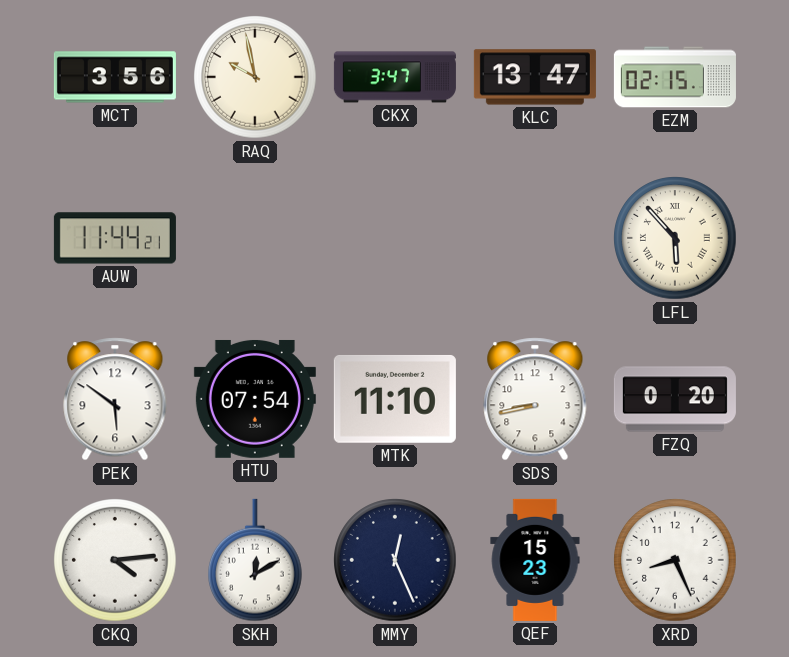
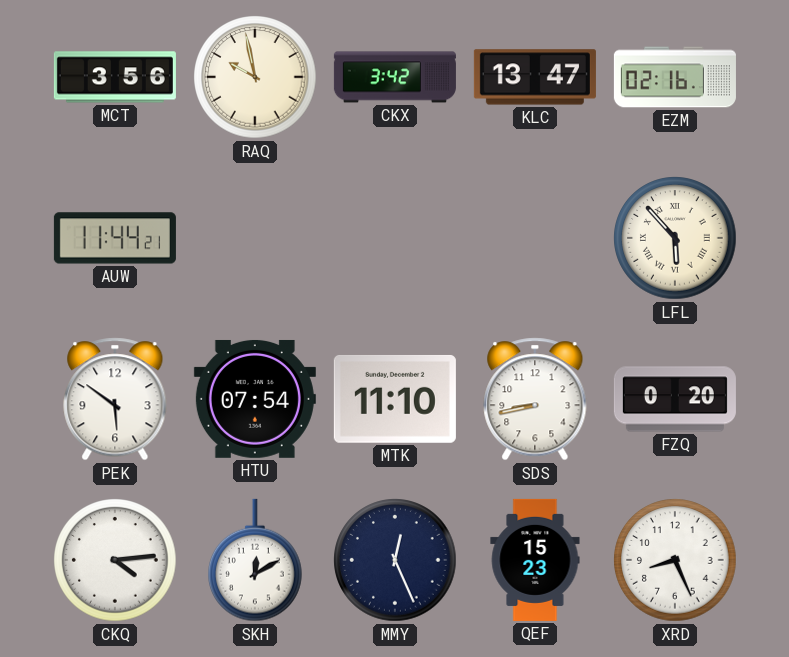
CKX: 3:47 -> 3:42
EZM: 02:15 -> 02:16
